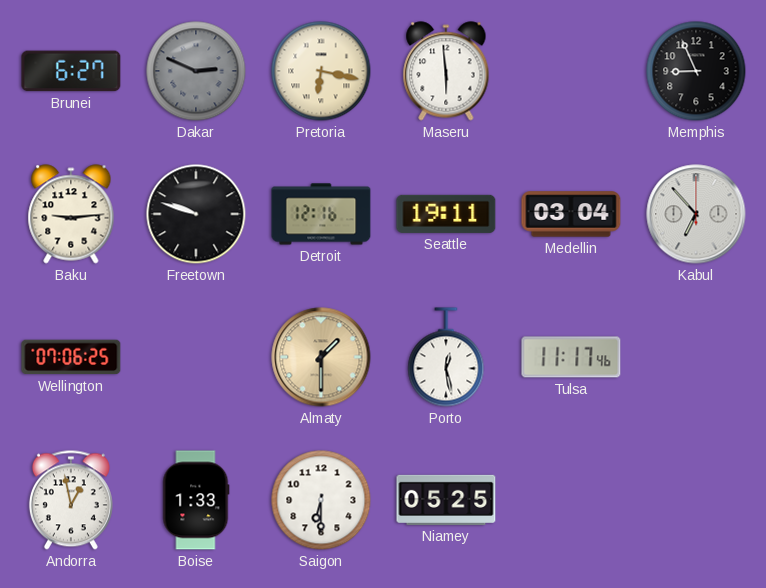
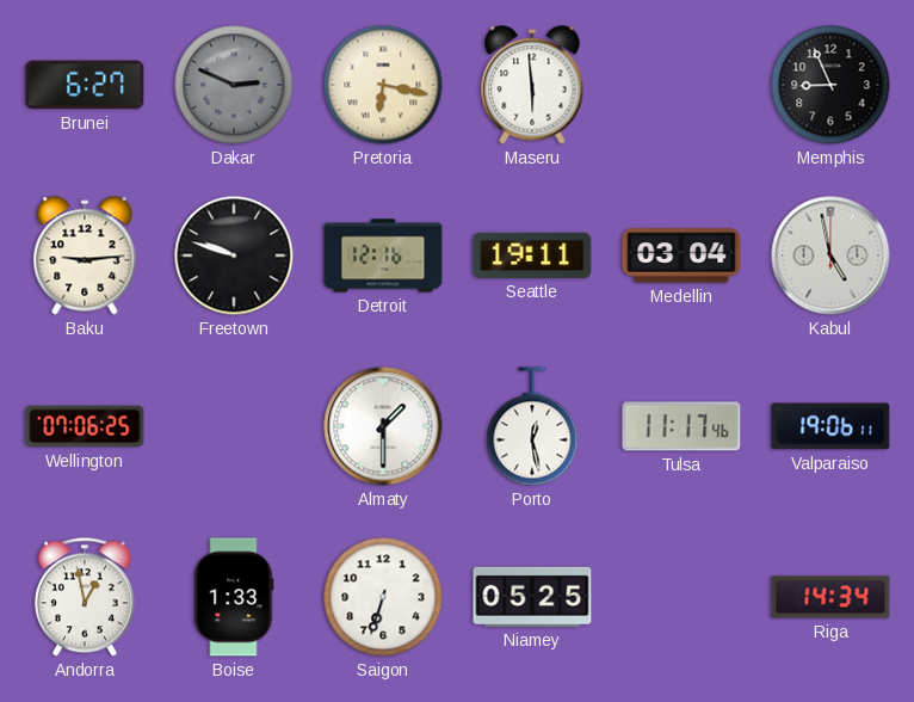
Kabul: 6:53 -> 4:58
Almaty dial: champagne -> white
Valparaiso: none -> 19:06
Saigon: 6:30 -> 6:33
Riga: none -> 14:34
